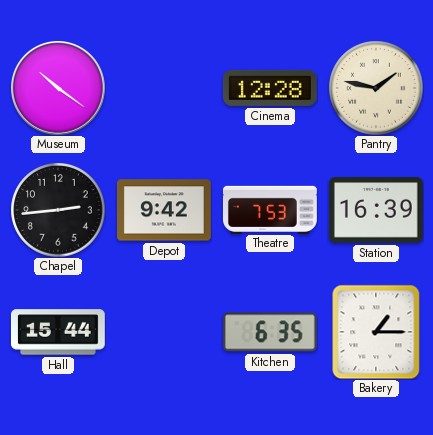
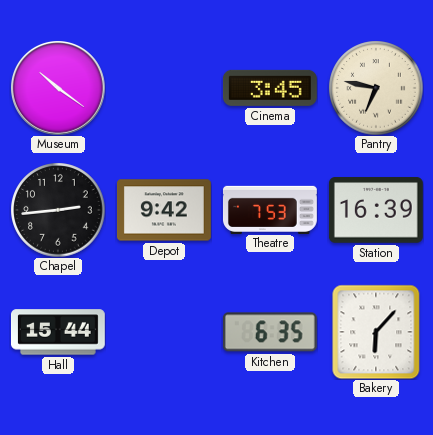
Cinema: 12:28 -> 3:45
Pantry: 1:47 -> 6:47
Bakery: 1:15 -> 6:07
